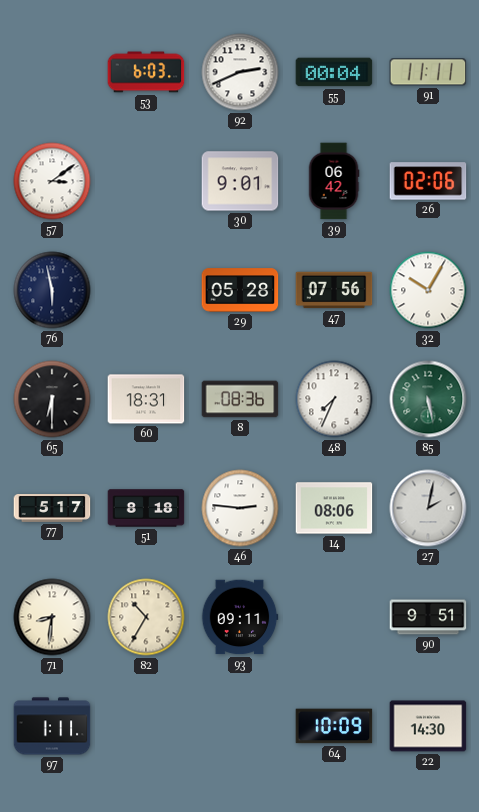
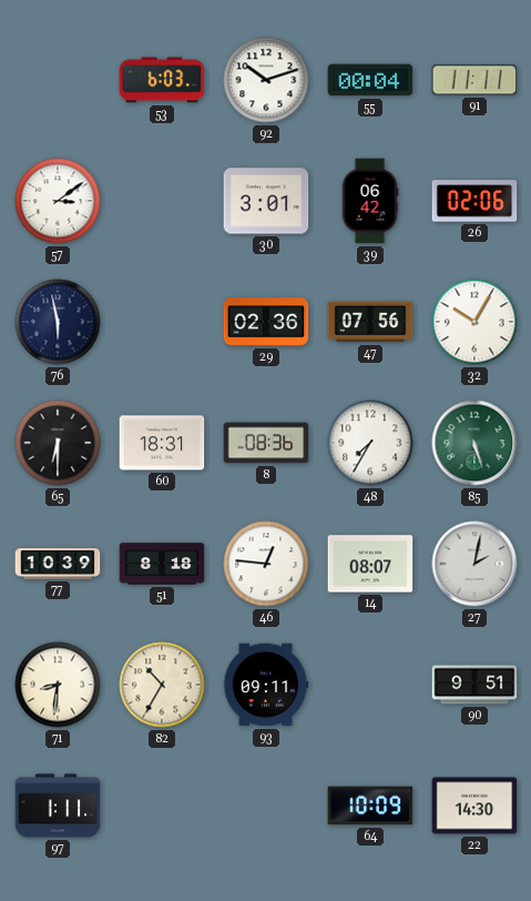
92: 2:41 -> 10:12
30: 9:01 -> 3:01
29: 05:28 -> 02:36
48: 7:34 -> 7:35
85: 5:28 -> 5:27
77: 5:17 -> 10:39
46: 2:46 -> 12:46
14: 08:06 -> 08:07
